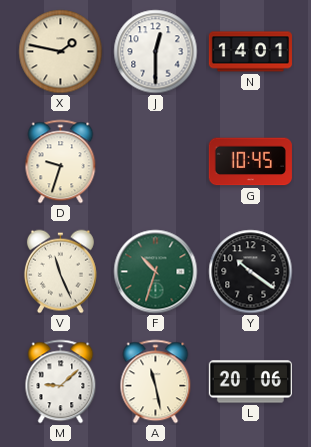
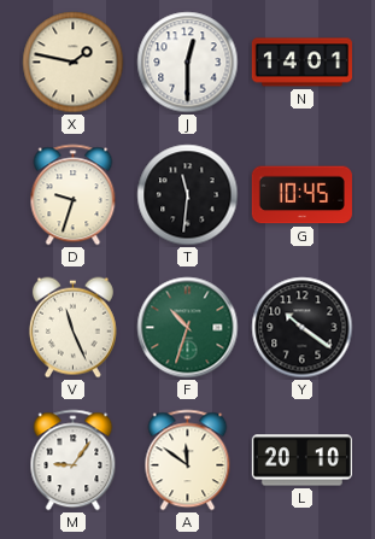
T: none -> 11:31
M: 9:08 -> 9:06
A: 11:28 -> 11:51
L: 20:06 -> 20:10
